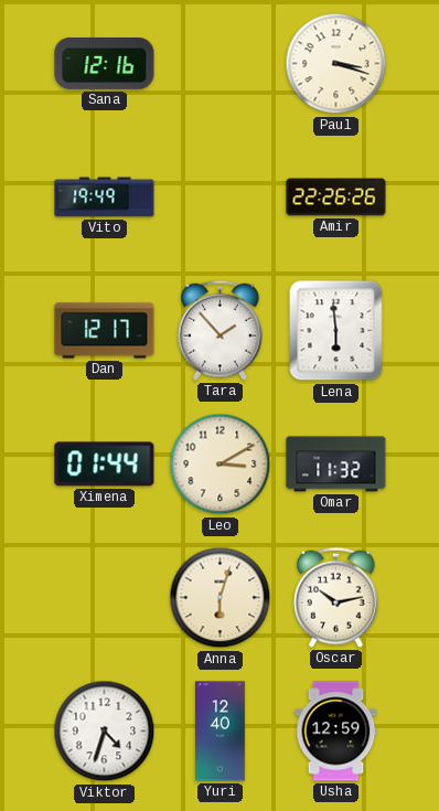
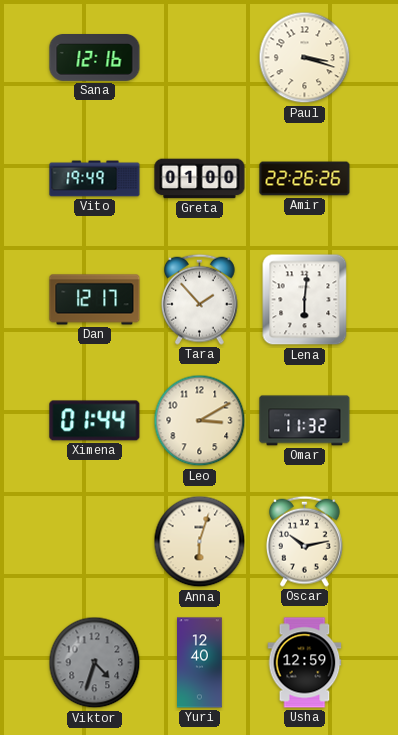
Greta: none -> 01:00
Lena: 5:59 -> 6:01
Viktor dial: white -> grey
